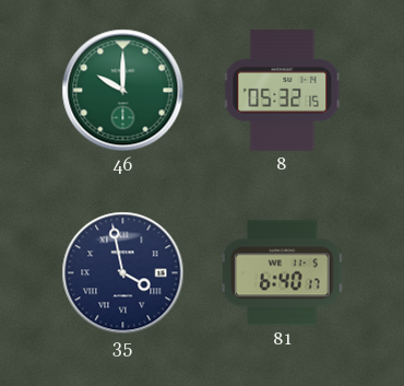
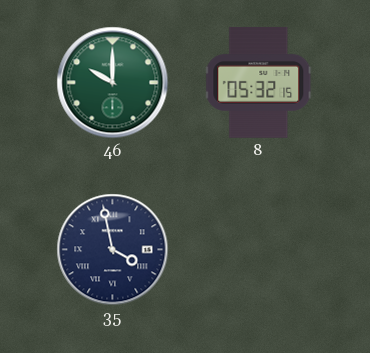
81: 6:40 -> none
